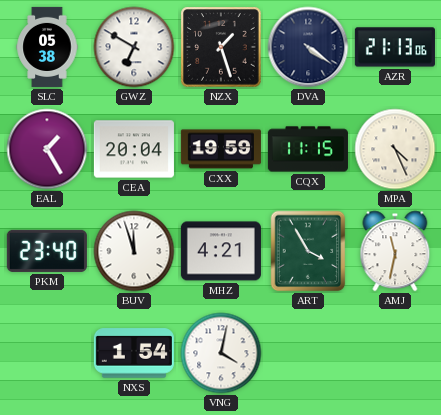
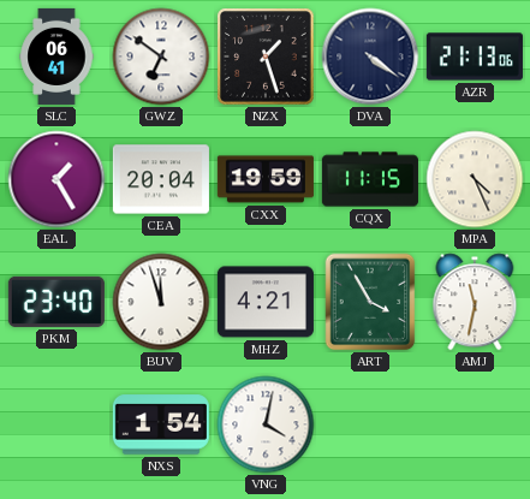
SLC: 05:38 -> 06:41
GWZ: 6:50 -> 6:51
